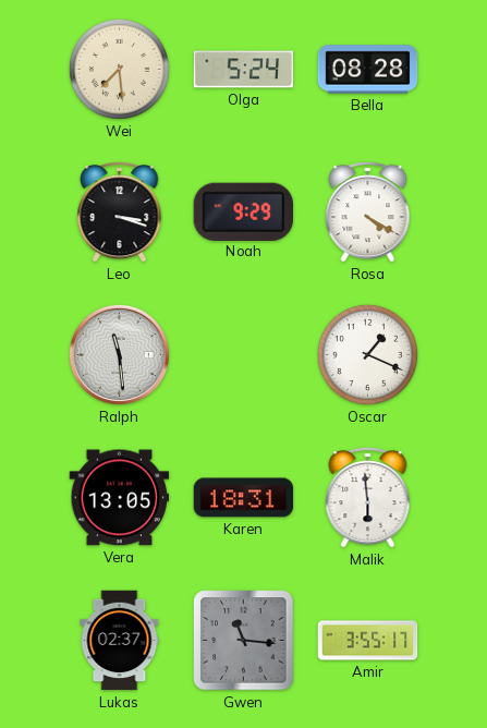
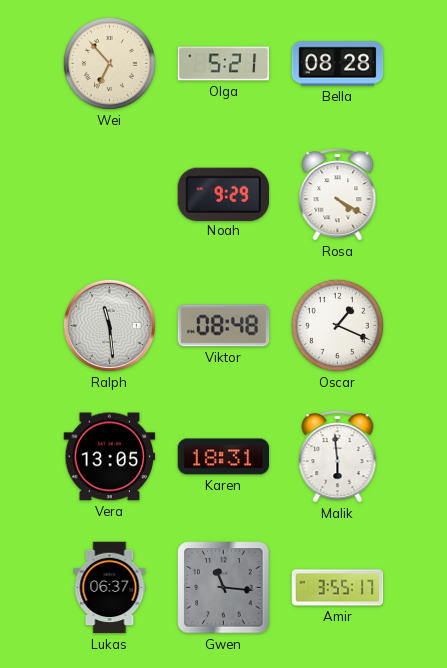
Wei: 7:29 -> 6:53
Olga: 5:24 -> 5:21
Leo: 3:18 -> none
Viktor: none -> 08:48
Lukas: 02:37 -> 06:37
